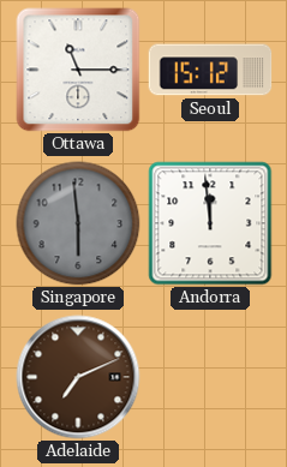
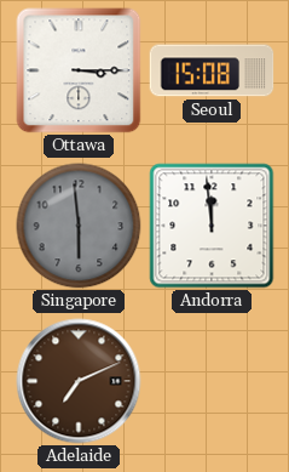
Ottawa: 11:15 -> 3:15
Seoul: 15:12 -> 15:08
